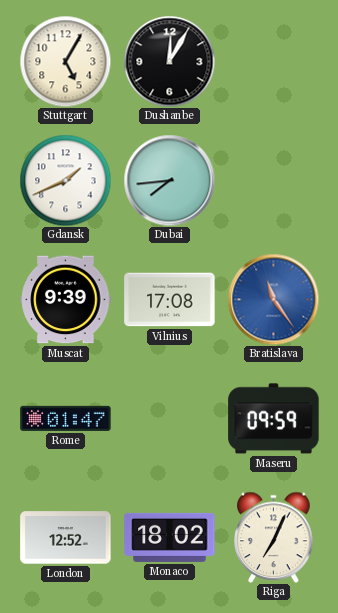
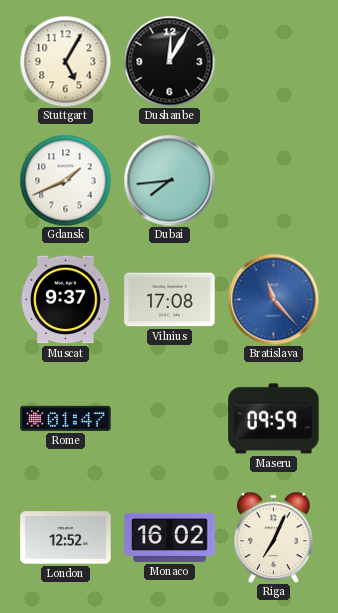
Muscat: 9:39 -> 9:37
Bratislava: 11:24 -> 11:23
Monaco: 18:02 -> 16:02
